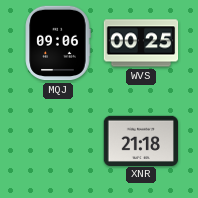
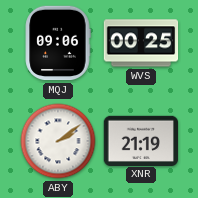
ABY: none -> 2:09
XNR: 21:18 -> 21:19
